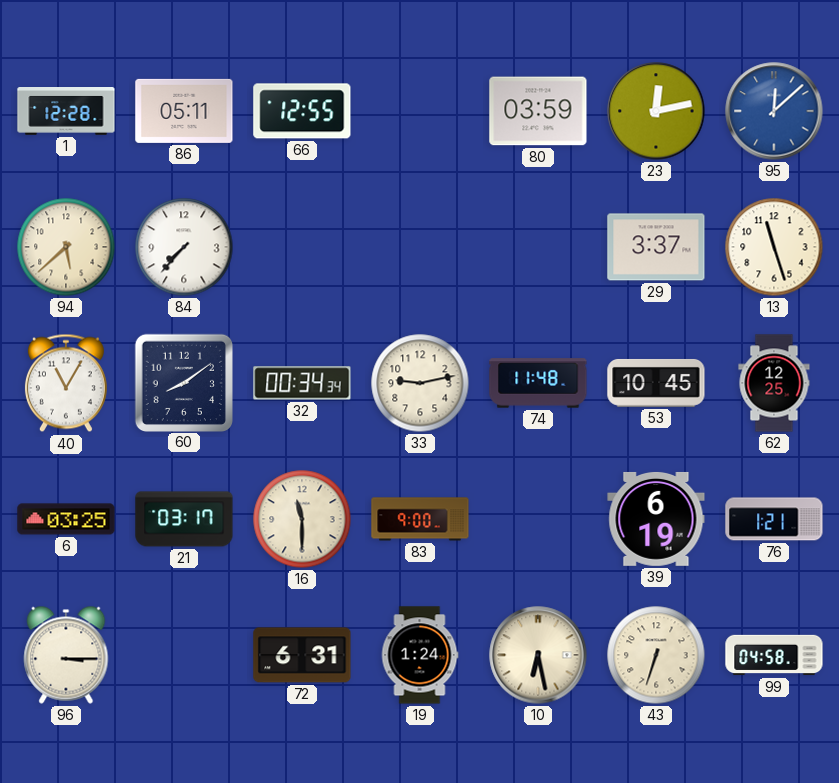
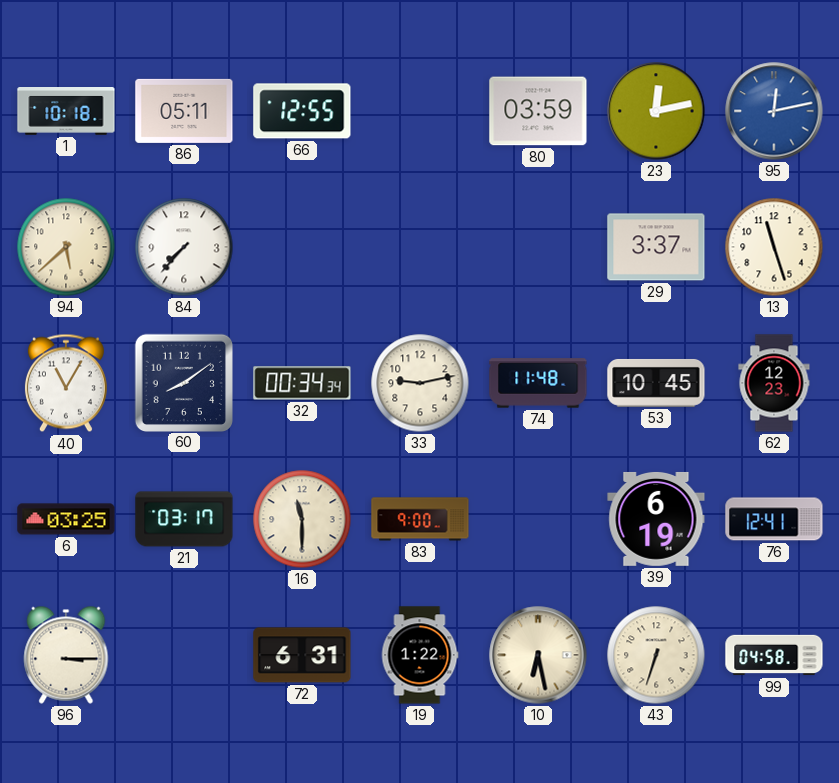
1: 12:28 -> 10:18
95: 12:08 -> 12:13
62: 12:25 -> 12:23
76: 1:21 -> 12:41
19: 1:24 -> 1:22
